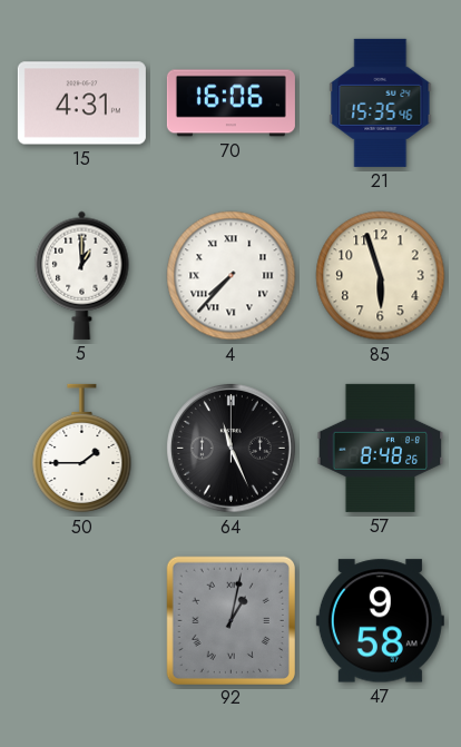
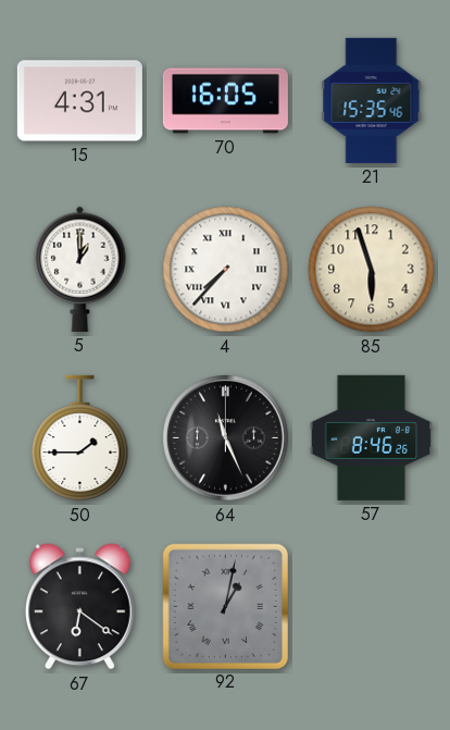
70: 16:06 -> 16:05
57: 8:48 -> 8:46
67: none -> 6:21
47: 9:58 -> none
